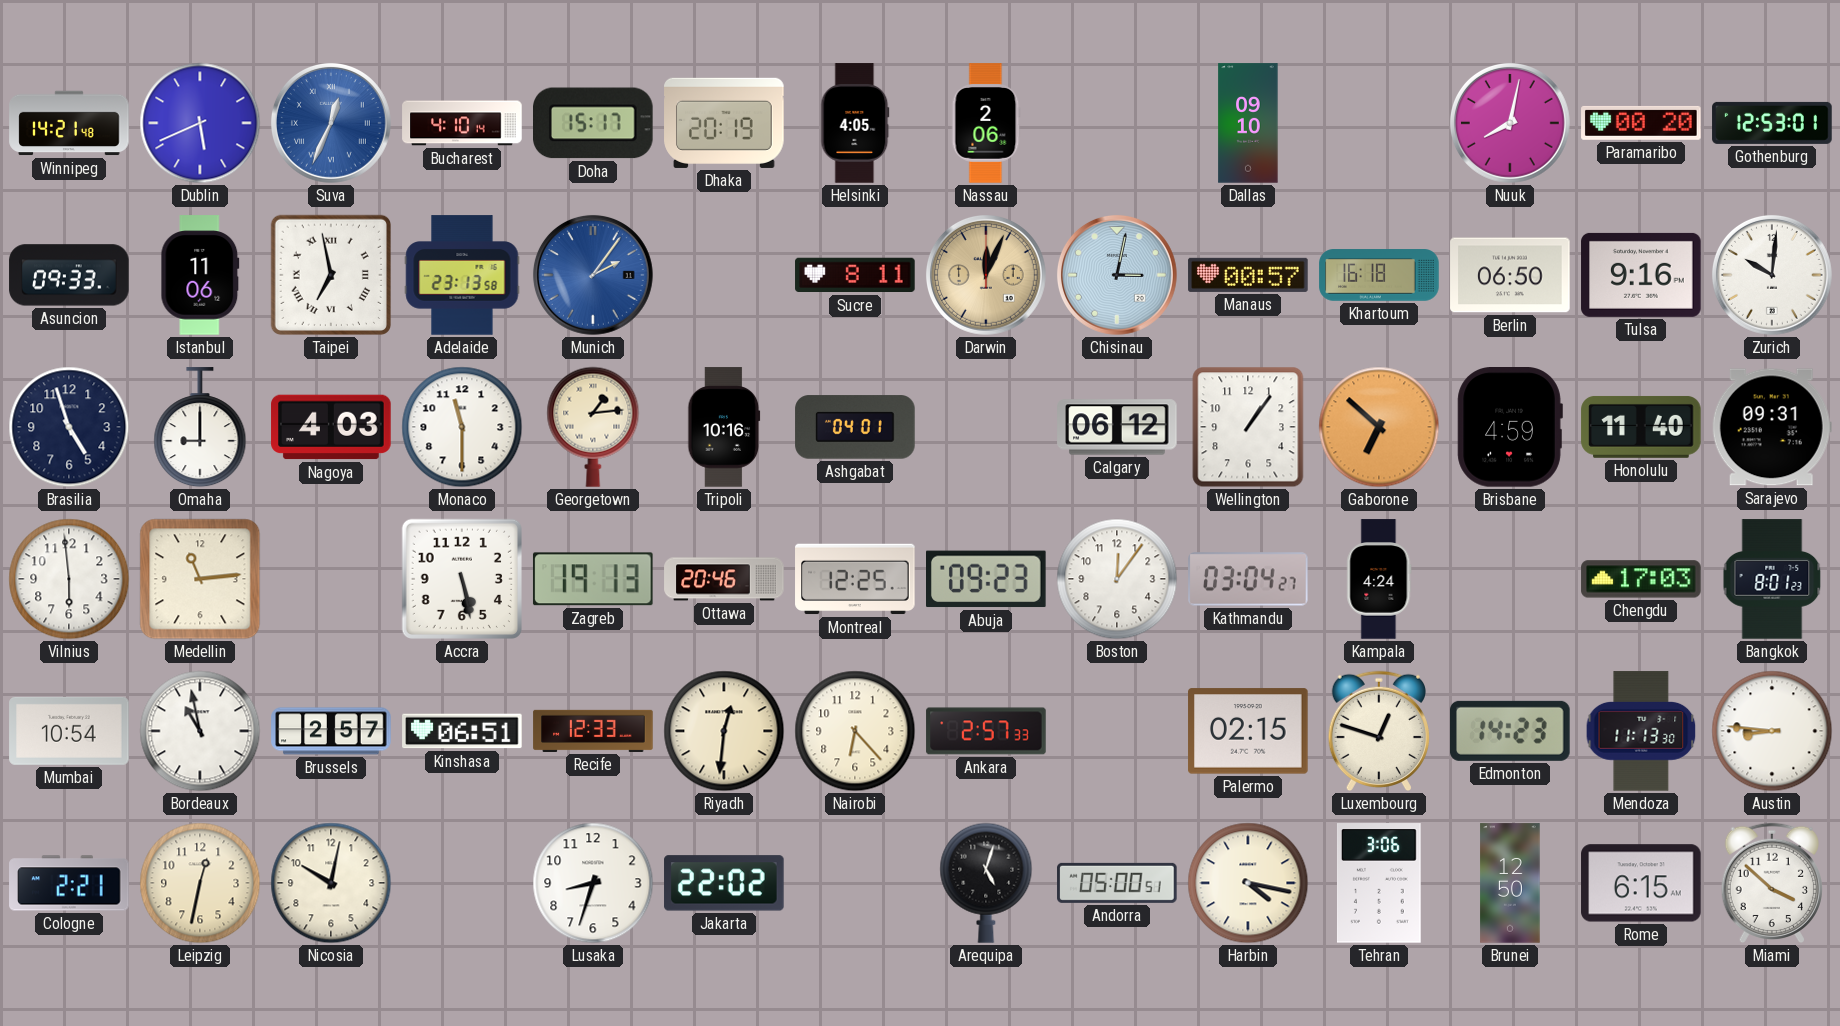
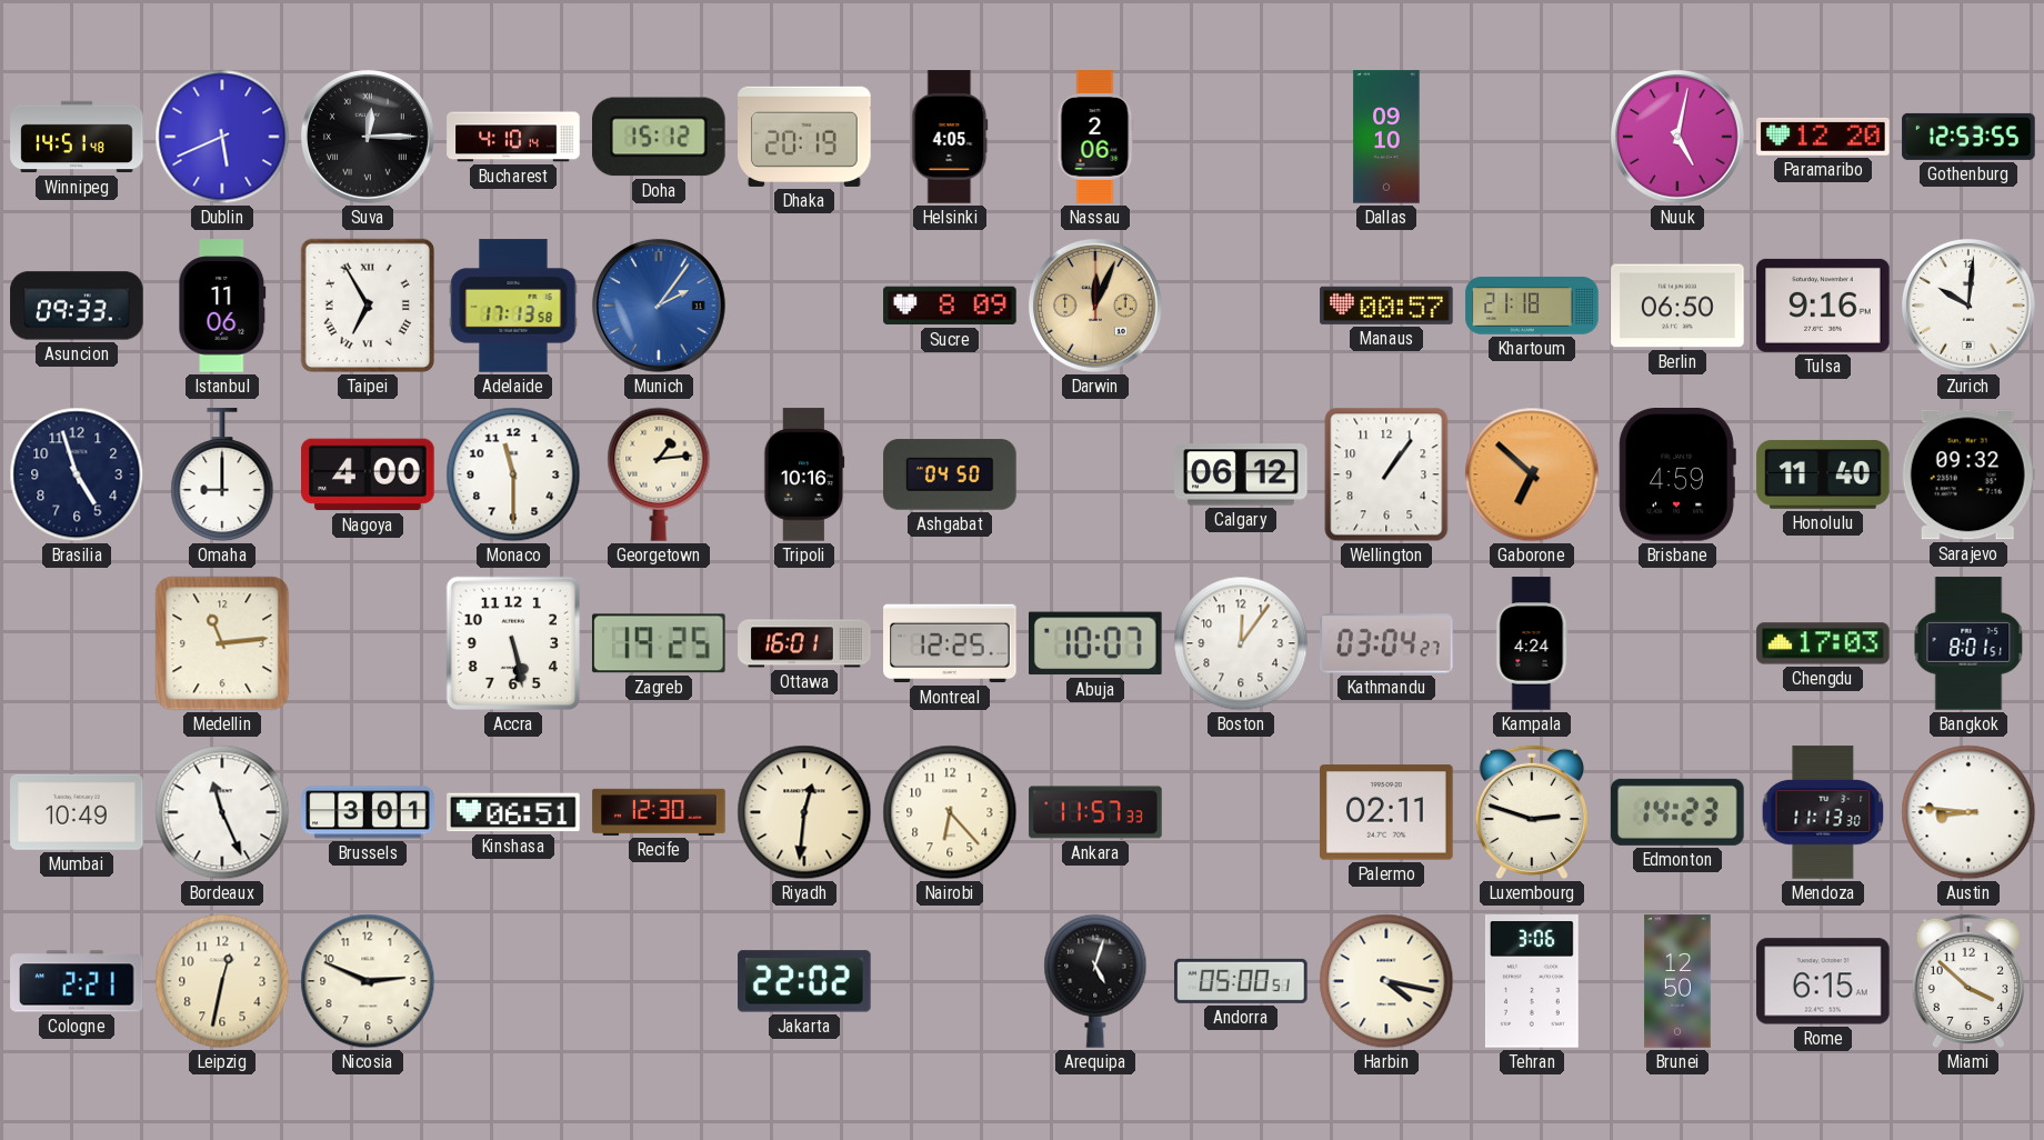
Winnipeg: 14:21 -> 14:51
Suva: 12:34 -> 12:15
Suva dial: blue -> black
Doha: 15:17 -> 15:12
Nuuk: 8:02 -> 5:02
Paramaribo: 00:20 -> 12:20
Gothenburg: 12:53:01 -> 12:53:55
Taipei: 6:58 -> 6:55
Adelaide: 23:13 -> 17:13
Sucre: 8:11 -> 8:09
Chisinau: 3:02 -> none
Khartoum: 16:18 -> 21:18
Nagoya: 4:03 -> 4:00
Ashgabat: 04:01 -> 04:50
Sarajevo: 09:31 -> 09:32
Vilnius: 5:59 -> none
Zagreb: 19:13 -> 19:25
Ottawa: 20:46 -> 16:01
Abuja: 09:23 -> 10:07
Bangkok: 8:01:23 -> 8:01:51
Mumbai: 10:54 -> 10:49
Bordeaux: 10:58 -> 11:26
Brussels: 2:57 -> 3:01
Recife: 12:33 -> 12:30
Ankara: 2:57 -> 11:57
Palermo: 02:15 -> 02:11
Luxembourg: 12:48 -> 2:48
Nicosia: 10:02 -> 2:49
Lusaka: 8:33 -> none
